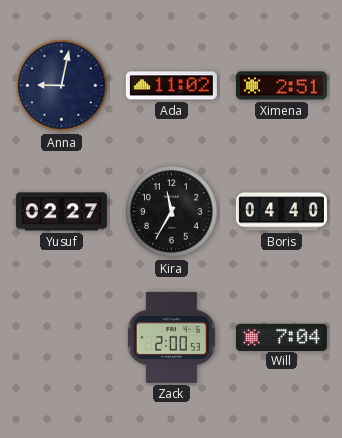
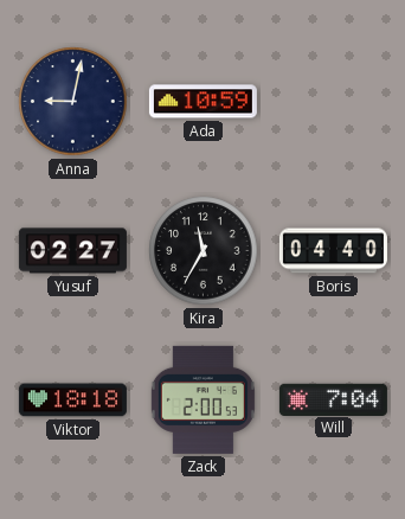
Ada: 11:02 -> 10:59
Ximena: 2:51 -> none
Viktor: none -> 18:18
